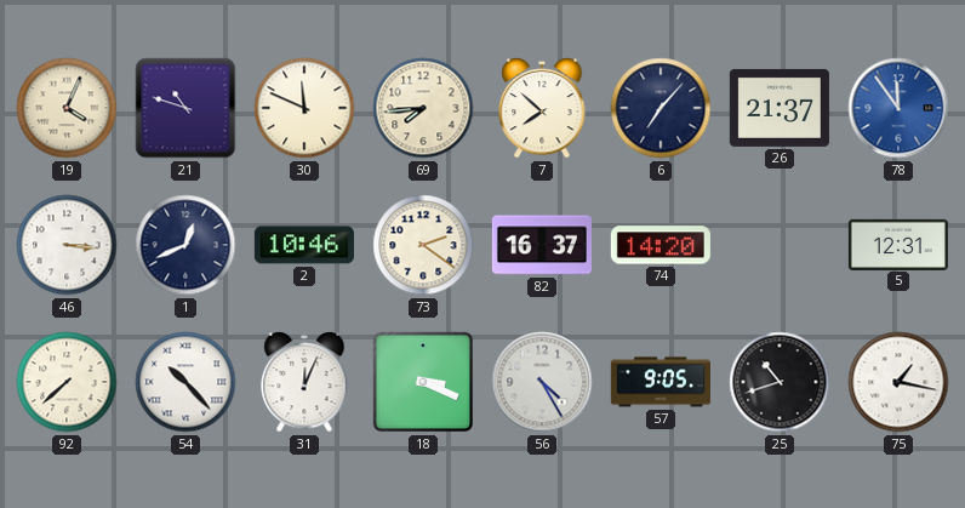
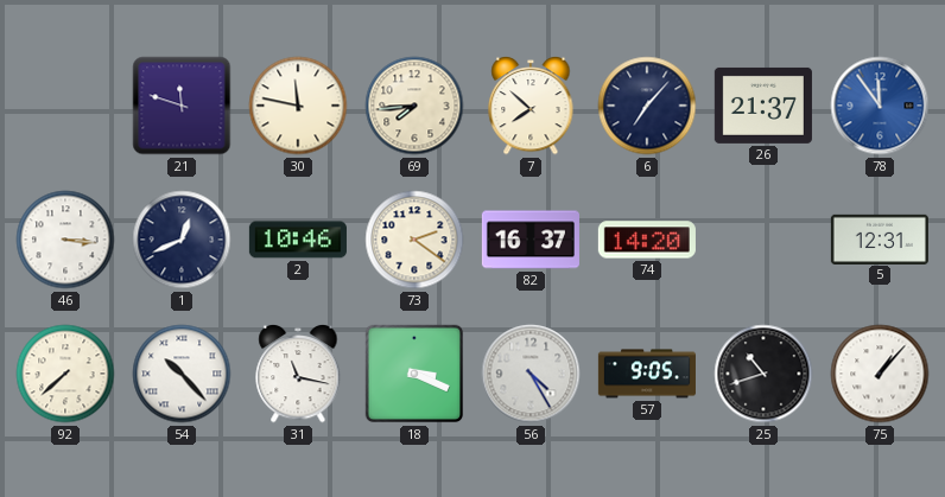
19: 4:04 -> none
21: 10:48 -> 11:48
30: 11:49 -> 11:47
31: 12:04 -> 11:17
75: 1:17 -> 1:07
